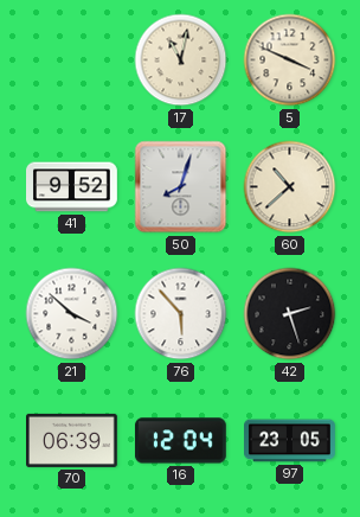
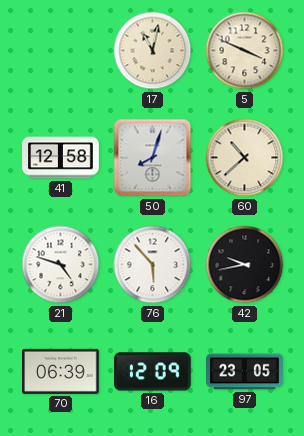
41: 9:52 -> 12:58
21: 3:52 -> 4:48
42: 2:27 -> 9:43
16: 12:04 -> 12:09
